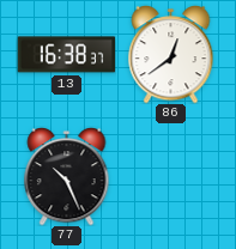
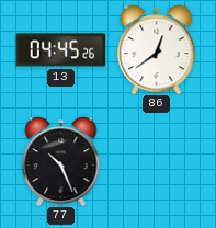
13: 16:38 -> 04:45
